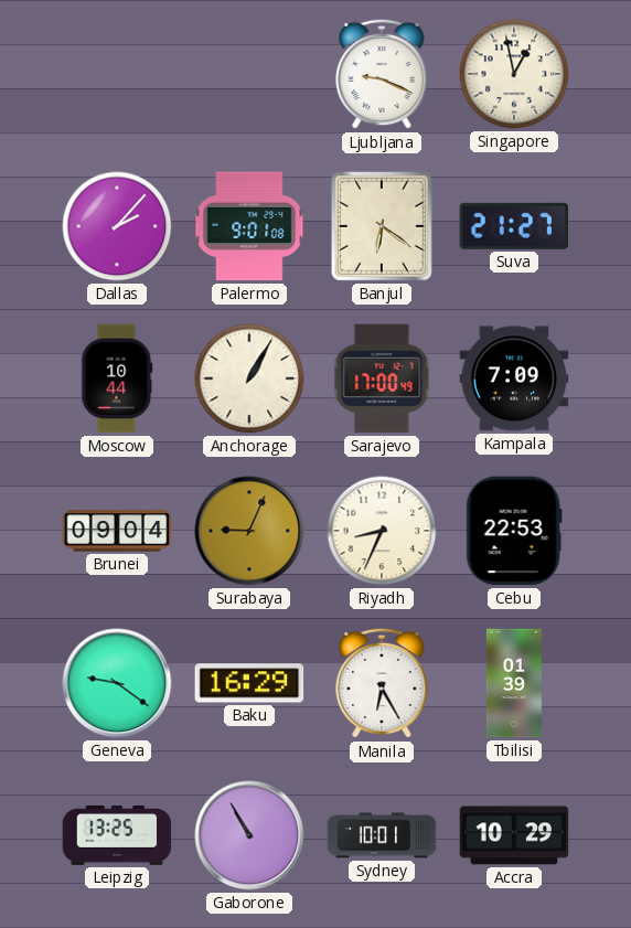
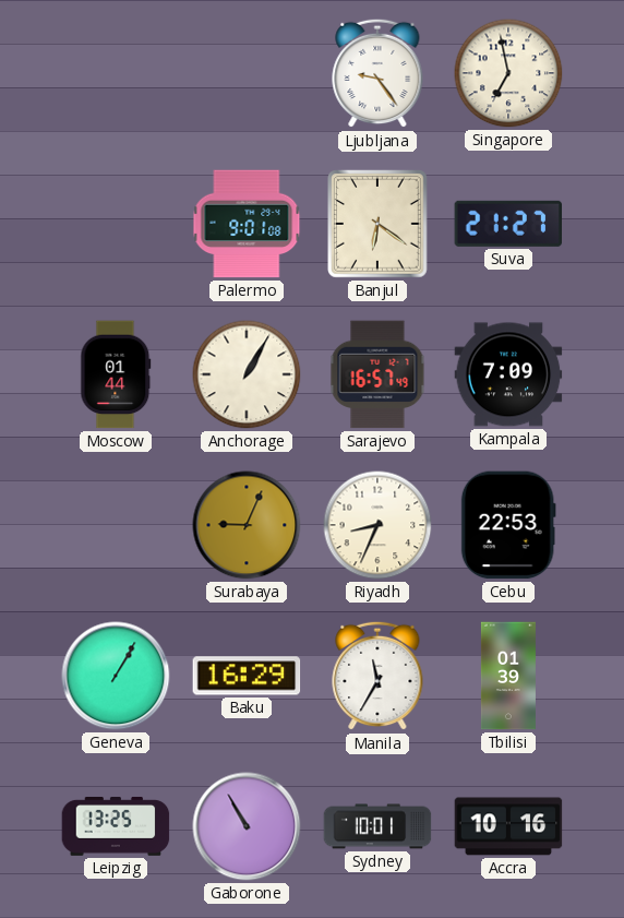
Ljubljana: 9:19 -> 9:24
Singapore: 12:58 -> 6:58
Dallas: 2:07 -> none
Moscow: 10:44 -> 01:44
Sarajevo: 17:00 -> 16:57
Brunei: 09:04 -> none
Geneva: 9:21 -> 1:05
Manila: 6:25 -> 11:35
Accra: 10:29 -> 10:16
